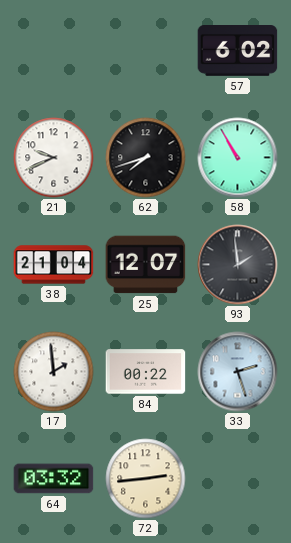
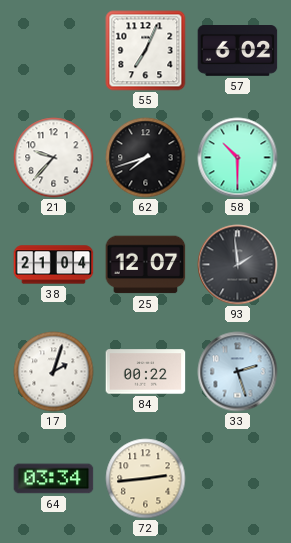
55: none -> 7:04
21: 9:41 -> 9:37
58: 10:55 -> 10:30
17: 1:59 -> 2:03
64: 03:32 -> 03:34
